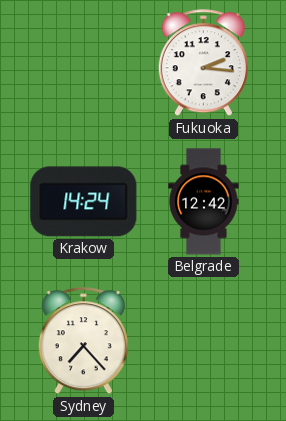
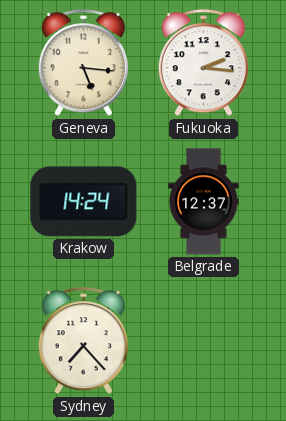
Geneva: none -> 5:16
Belgrade: 12:42 -> 12:37
